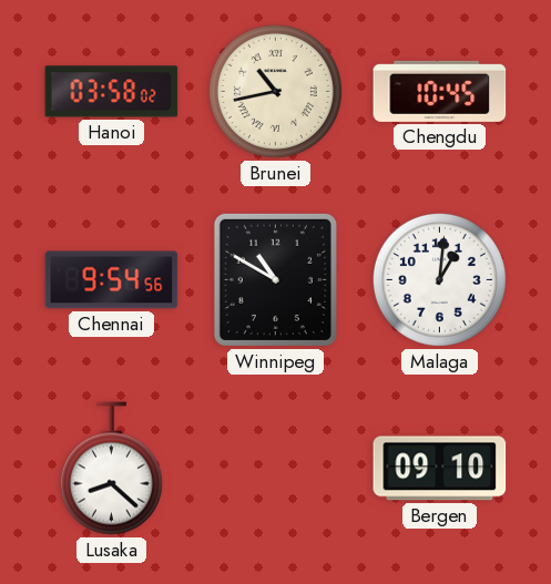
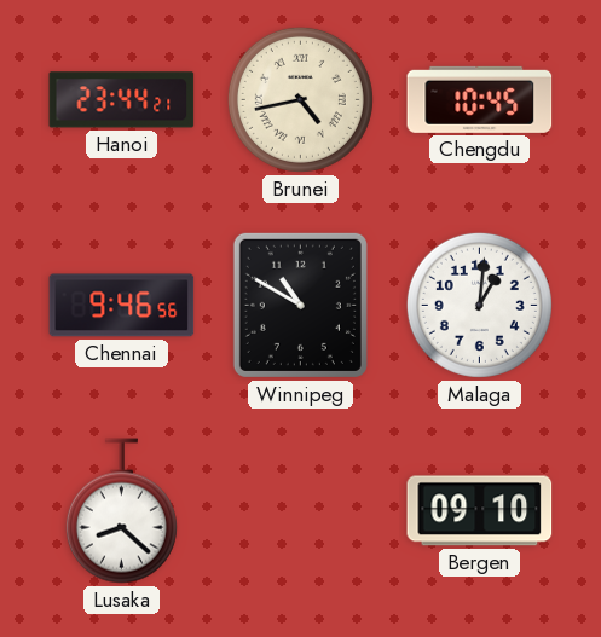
Hanoi: 03:58 -> 23:44
Brunei: 10:43 -> 4:43
Chennai: 9:54 -> 9:46
